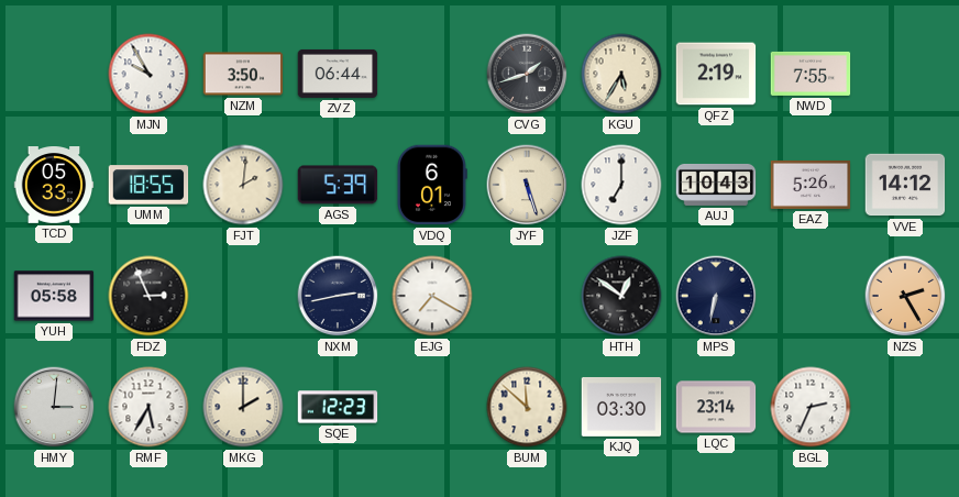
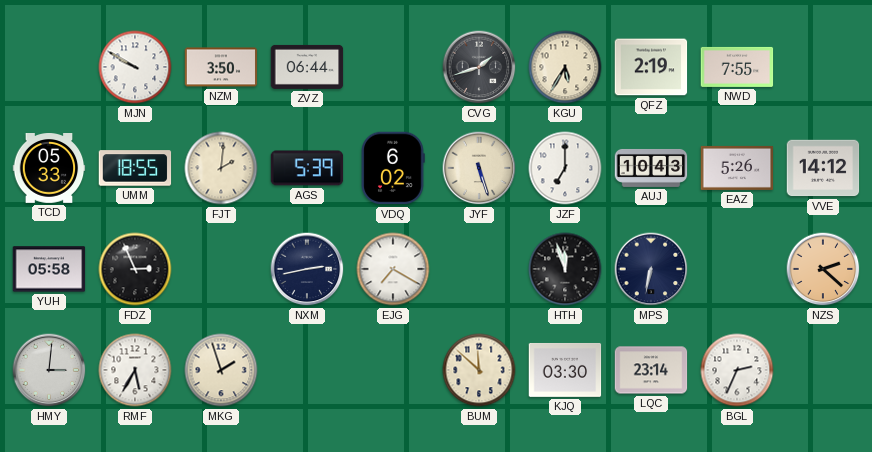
MJN: 9:55 -> 9:50
VDQ: 6:01 -> 6:02
HTH: 12:51 -> 11:57
NZS: 2:25 -> 2:22
MKG: 2:00 -> 1:57
SQE: 12:23 -> none
